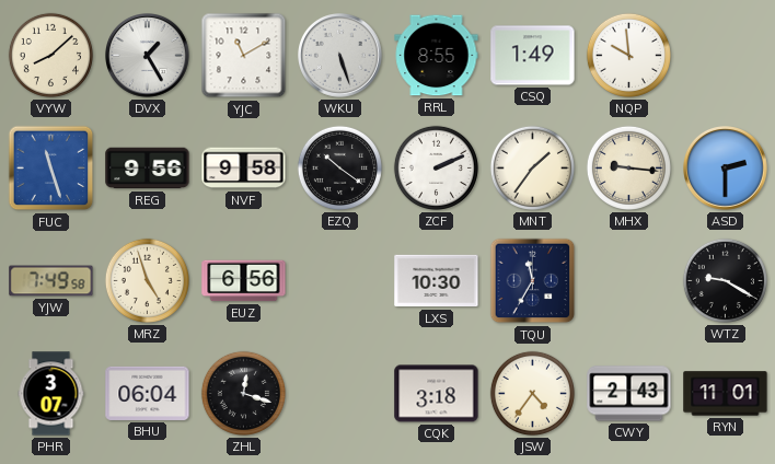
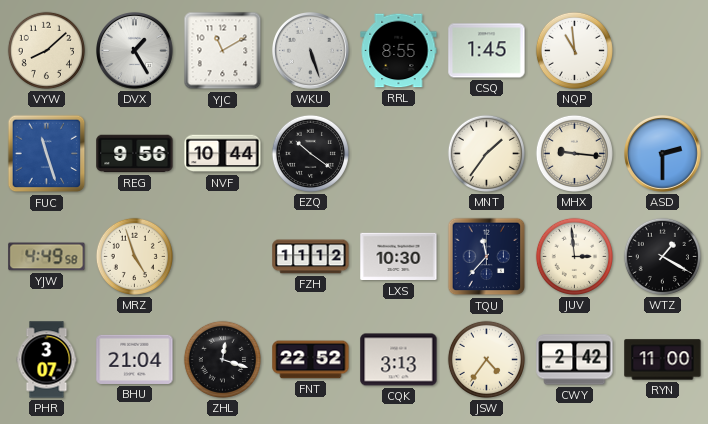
CSQ: 1:49 -> 1:45
NQP: 9:59 -> 10:59
NVF: 9:58 -> 10:44
ZCF: 2:11 -> none
YJW: 7:49 -> 4:49
EUZ: 6:56 -> none
FZH: none -> 11:12
TQU: 11:35 -> 11:37
JUV: none -> 2:59
WTZ: 9:20 -> 1:20
BHU: 06:04 -> 21:04
FNT: none -> 22:52
CQK: 3:18 -> 3:13
CWY: 2:43 -> 2:42
RYN: 11:01 -> 11:00
